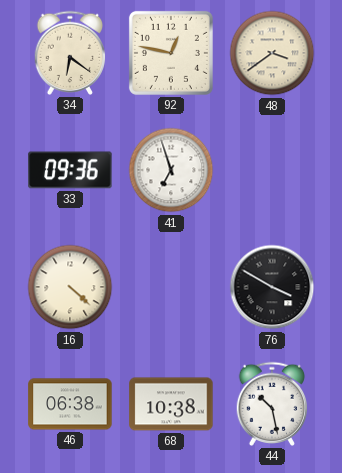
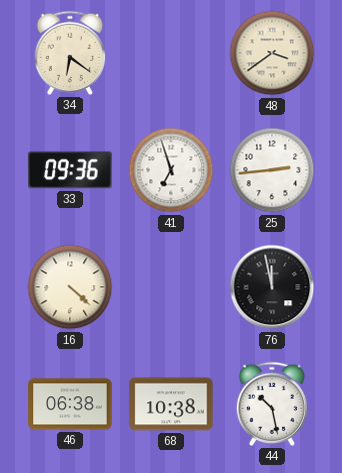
92: 12:47 -> none
25: none -> 2:44
76: 3:50 -> 11:58
